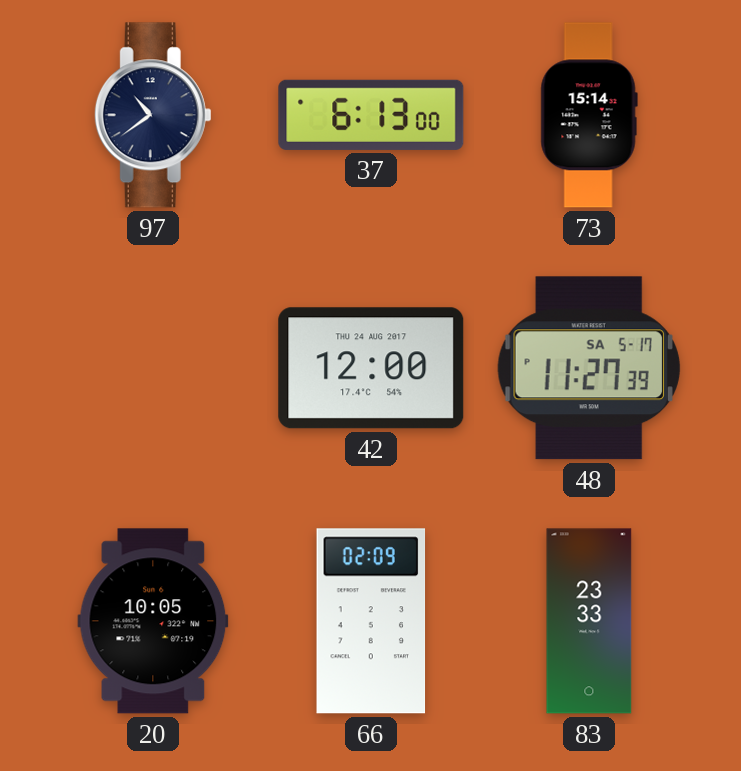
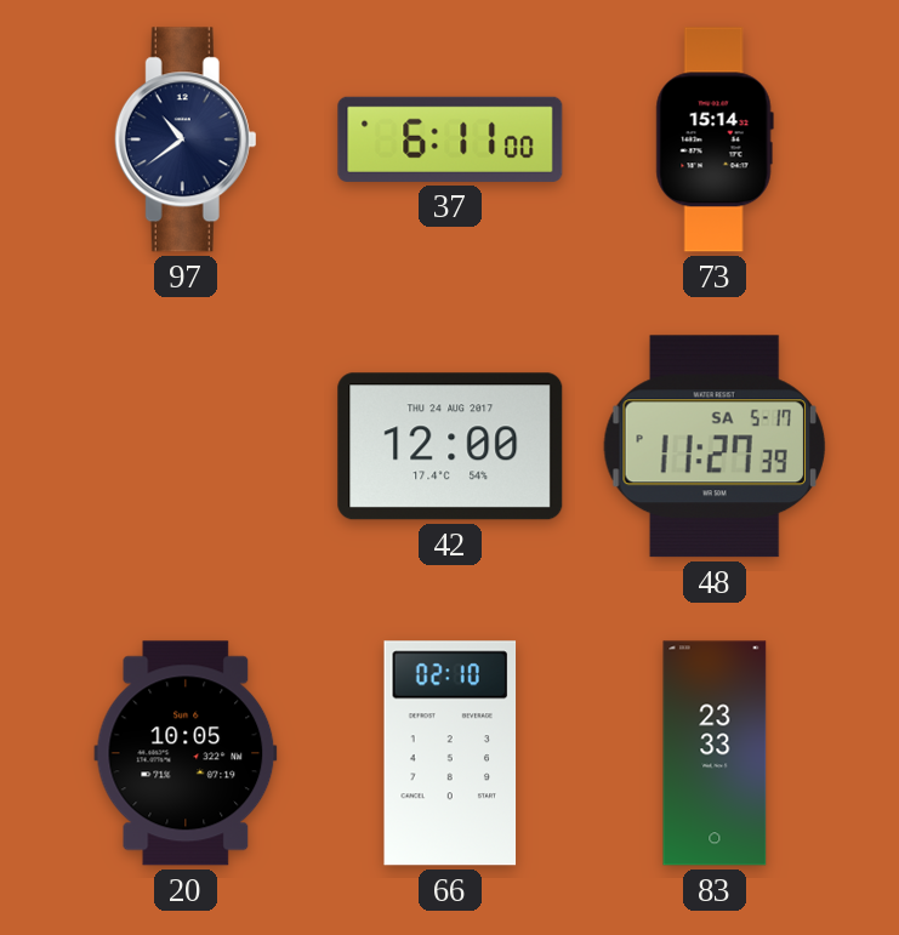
37: 6:13 -> 6:11
66: 02:09 -> 02:10
